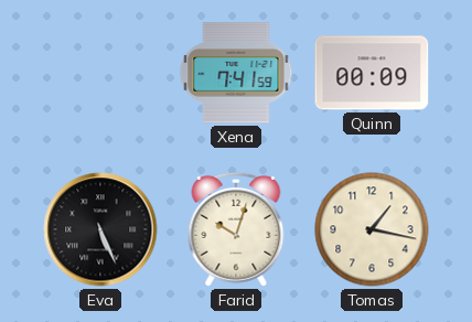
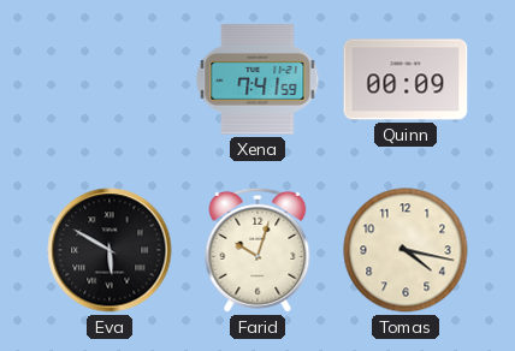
Eva: 5:26 -> 5:50
Tomas: 1:17 -> 4:17
